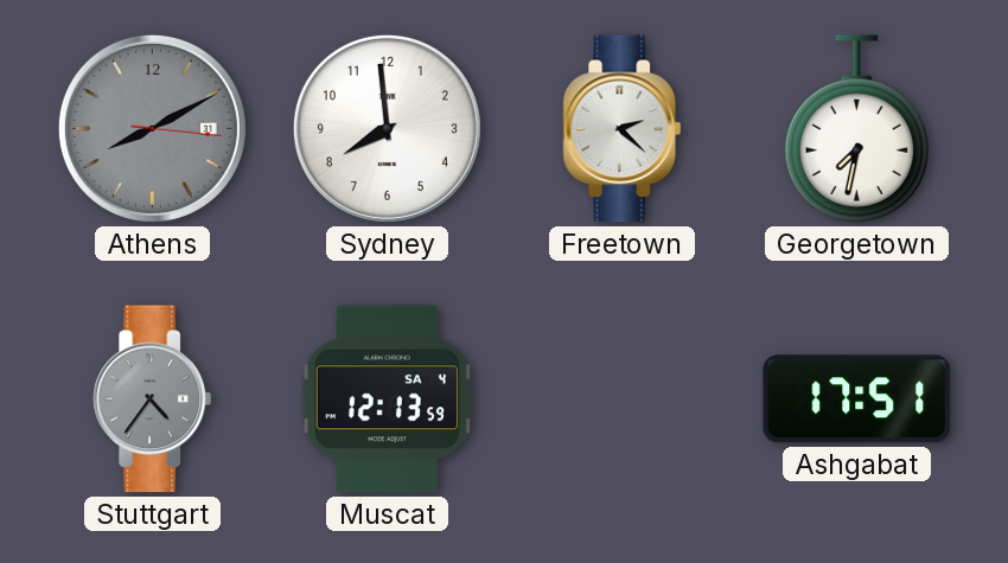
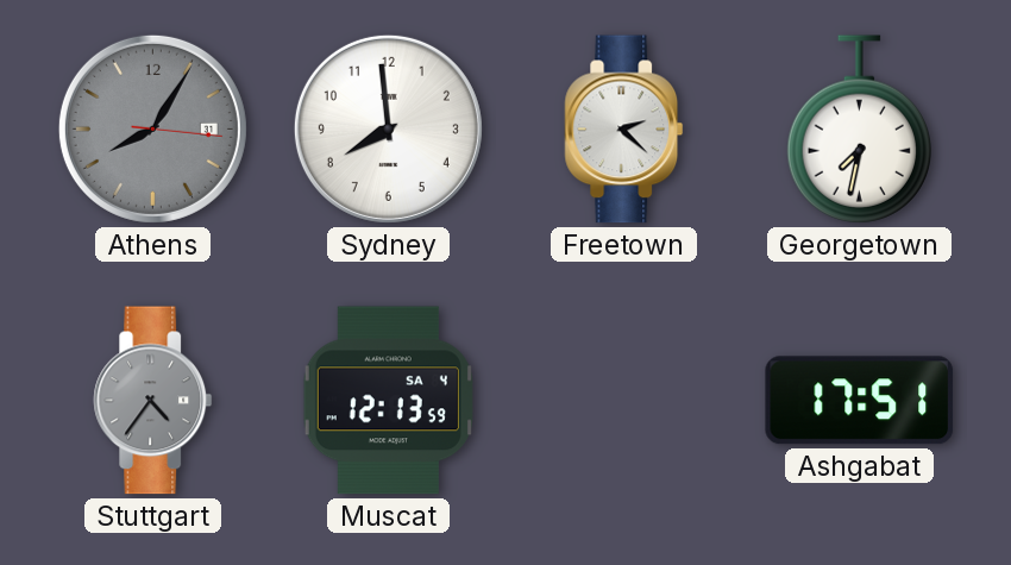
Athens: 8:10 -> 8:05
